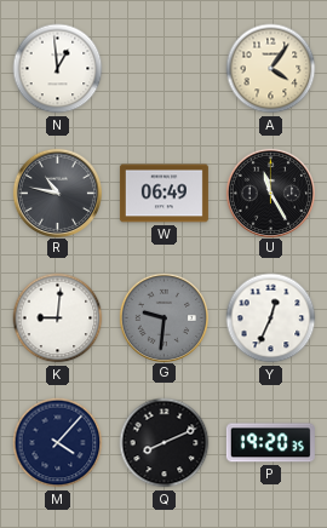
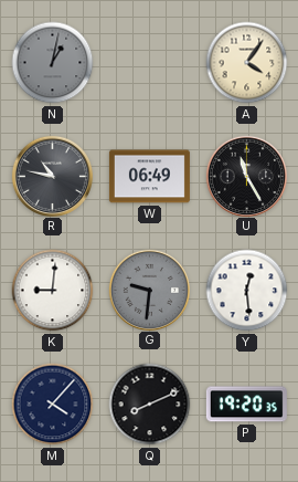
N: 12:59 -> 1:02
N dial: white -> grey
Y: 12:34 -> 12:29
